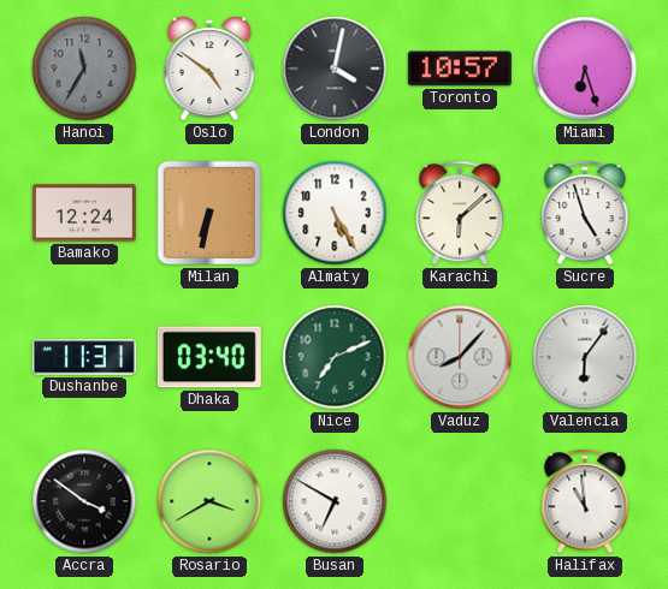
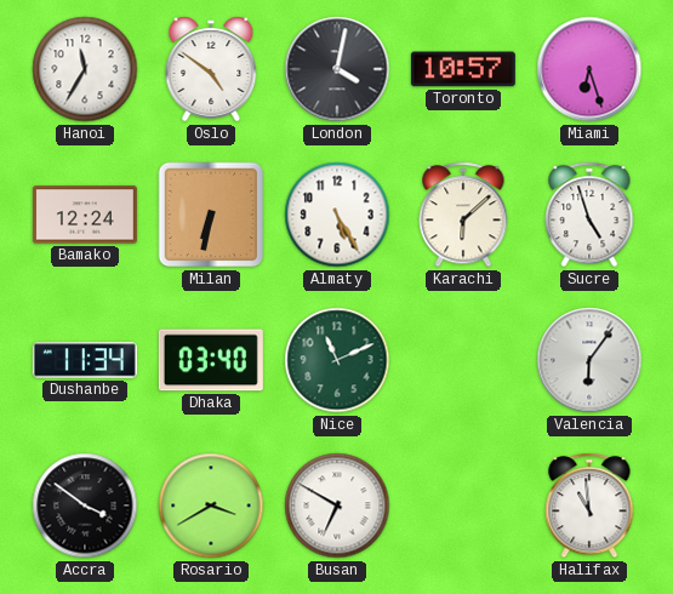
Hanoi dial: grey -> white
Dushanbe: 11:31 -> 11:34
Nice: 7:11 -> 11:11
Vaduz: 8:07 -> none
